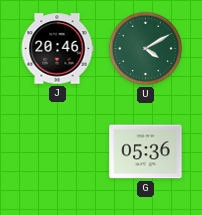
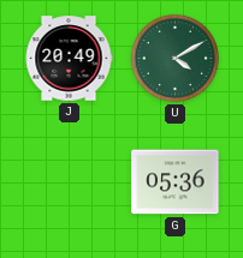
J: 20:46 -> 20:49
